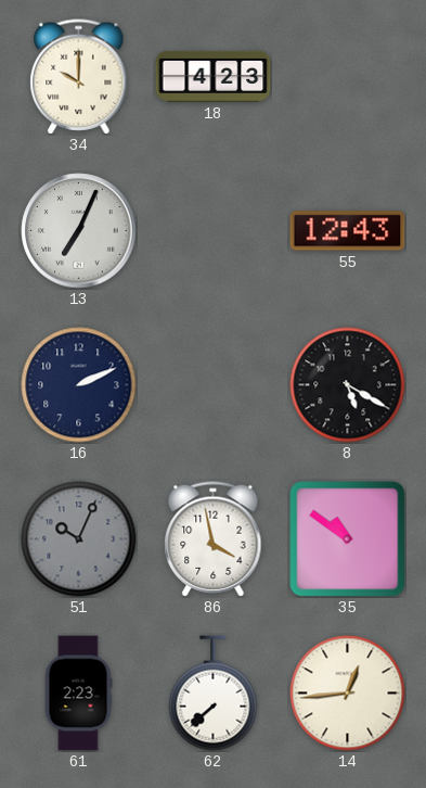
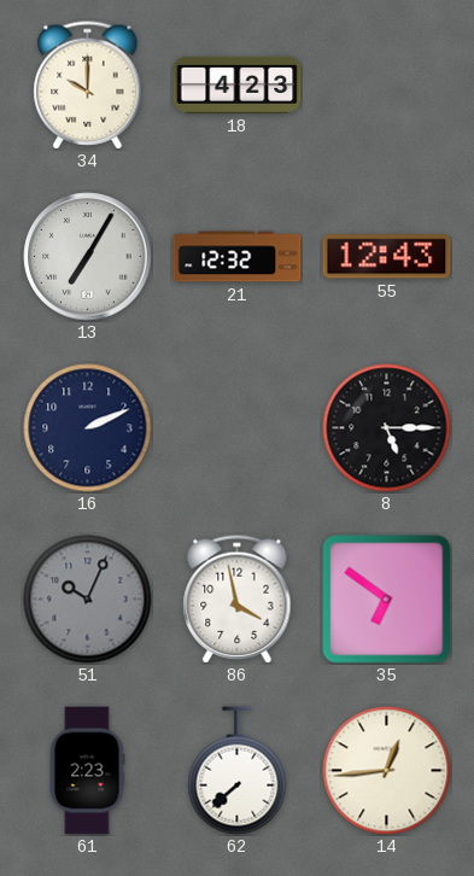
13: 7:04 -> 7:05
21: none -> 12:32
8: 5:20 -> 5:15
35: 10:51 -> 6:51
